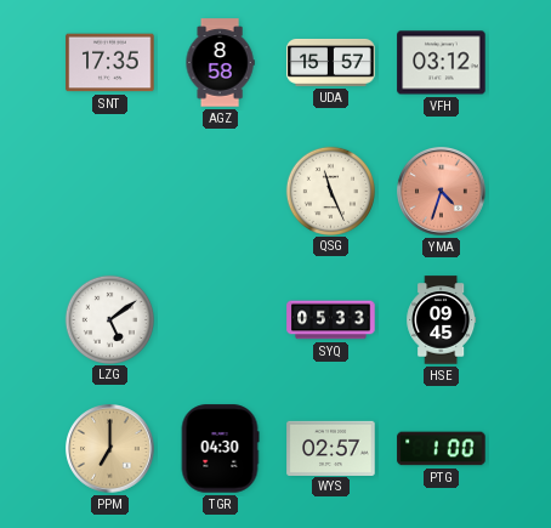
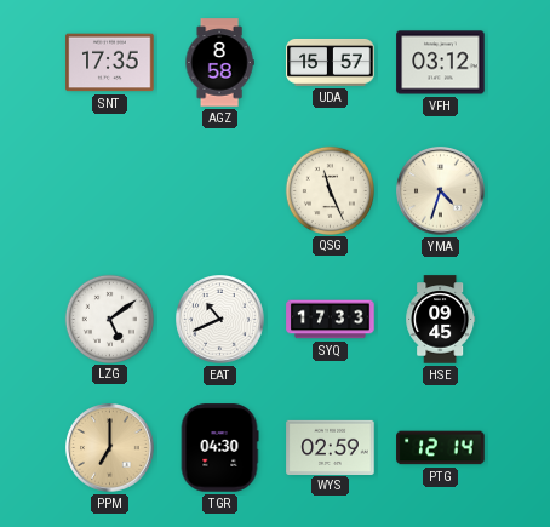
YMA dial: salmon -> cream
EAT: none -> 10:41
SYQ: 05:33 -> 17:33
WYS: 02:57 -> 02:59
PTG: 1:00 -> 12:14
